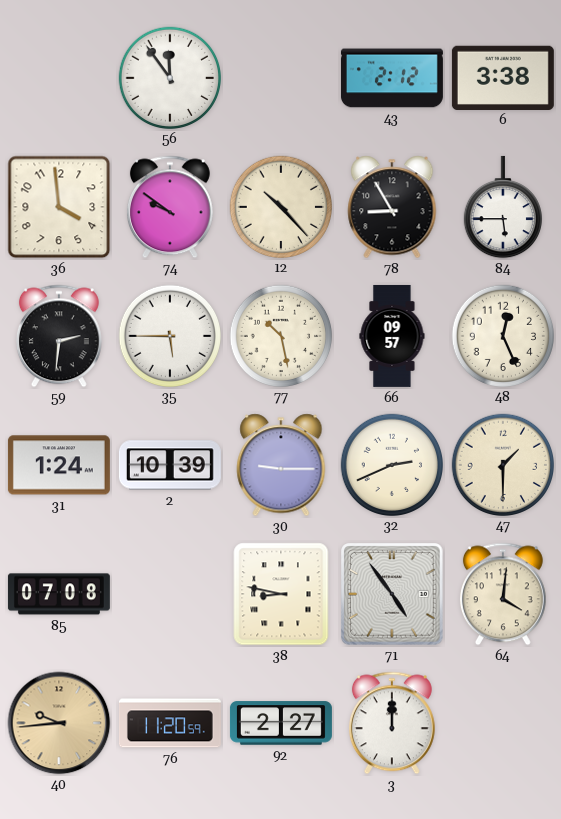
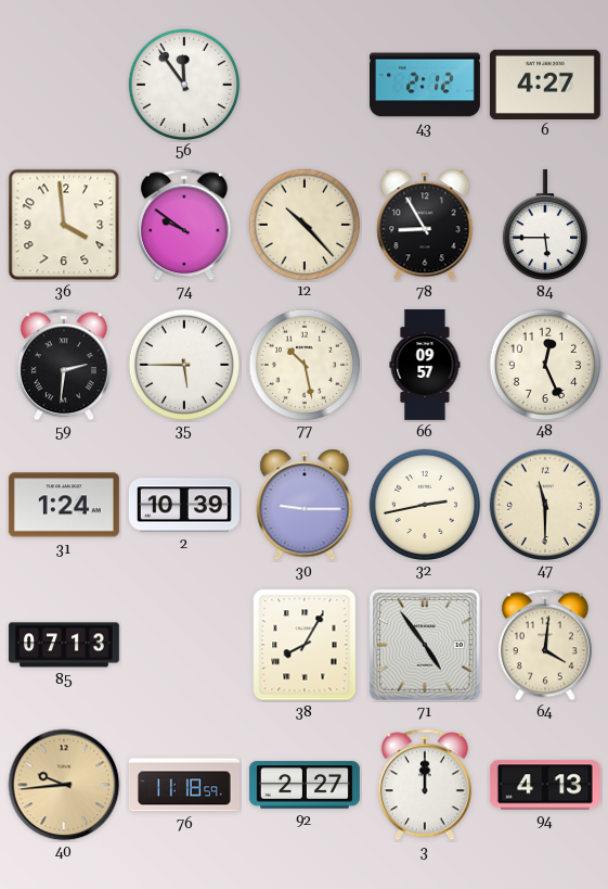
6: 3:38 -> 4:27
32: 2:41 -> 2:43
47: 1:30 -> 11:30
85: 07:08 -> 07:13
38: 8:47 -> 8:05
76: 11:20 -> 11:18
94: none -> 4:13
